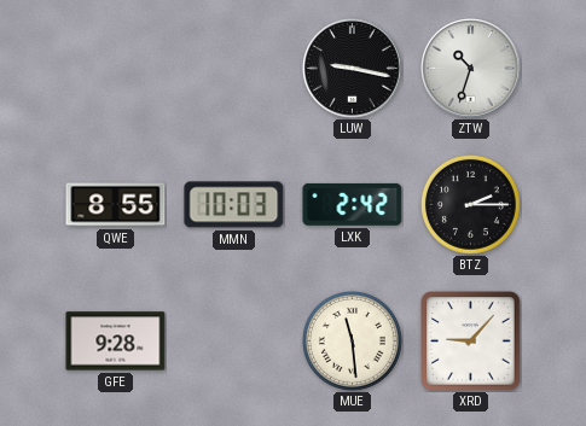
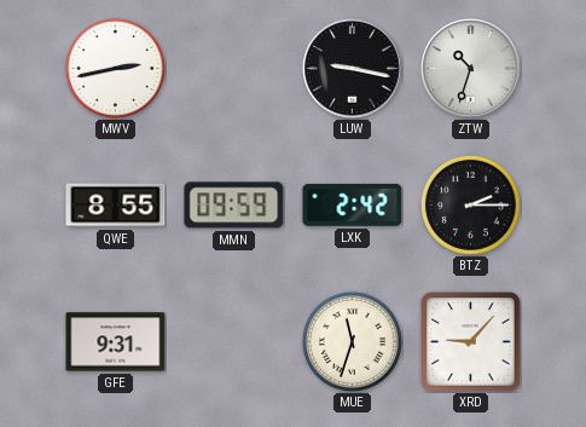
MWV: none -> 2:43
MMN: 10:03 -> 09:59
GFE: 9:28 -> 9:31
MUE: 11:29 -> 11:33
